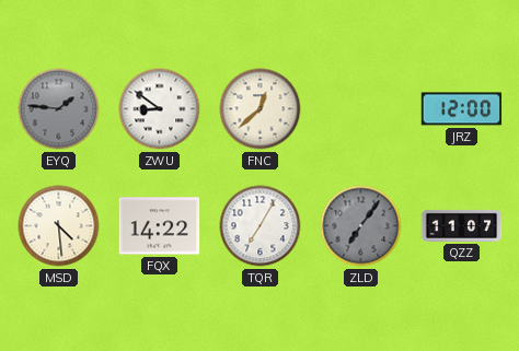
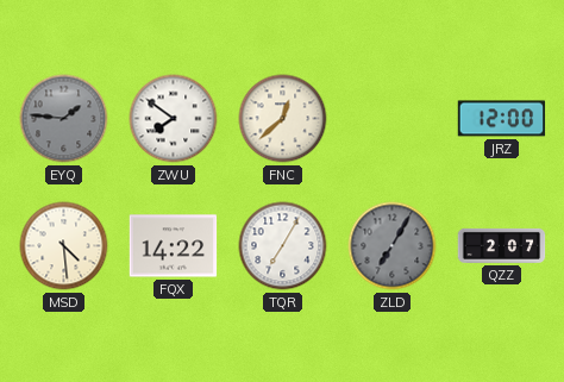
ZWU: 8:51 -> 7:51
ZLD: 7:06 -> 7:05
QZZ: 11:07 -> 2:07
